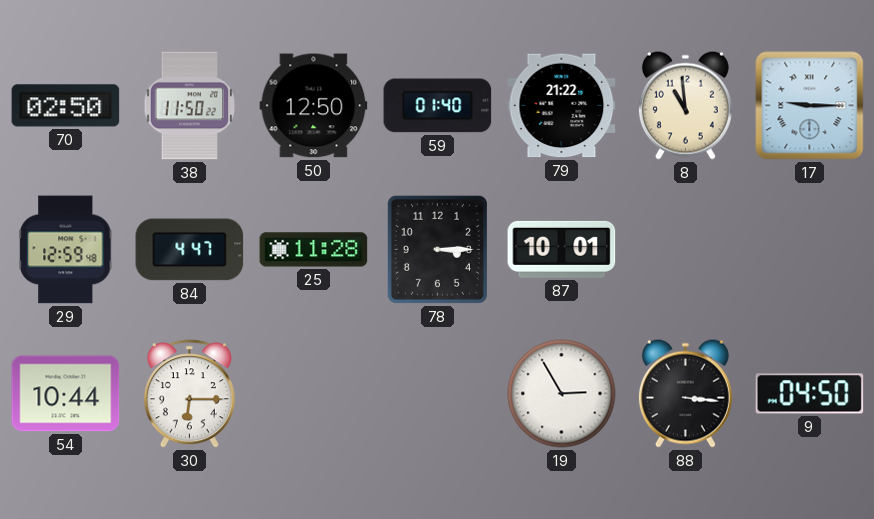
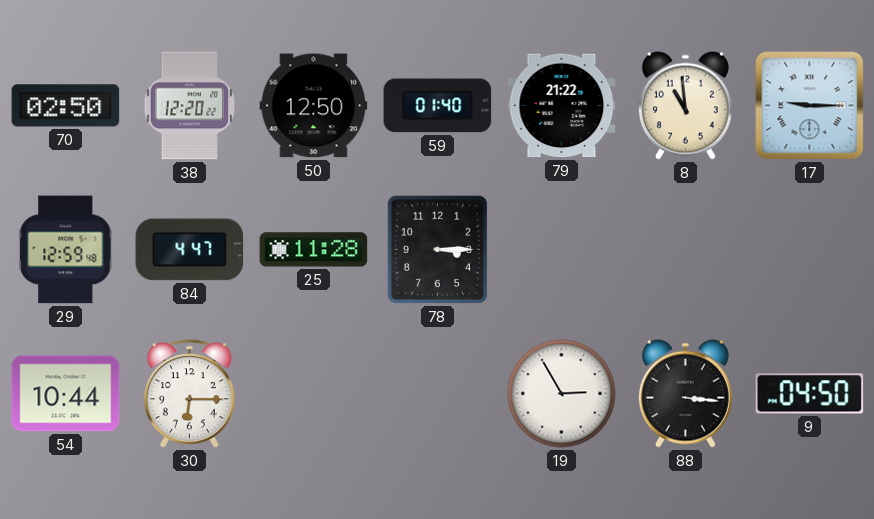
38: 11:50 -> 12:20
87: 10:01 -> none
